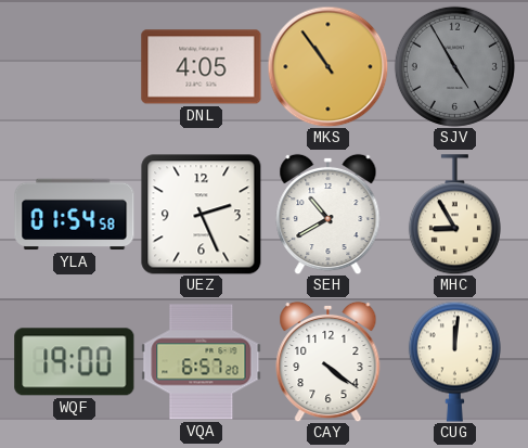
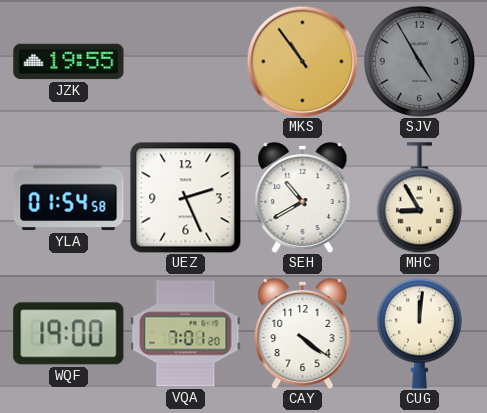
JZK: none -> 19:55
DNL: 4:05 -> none
VQA: 6:57 -> 7:01
